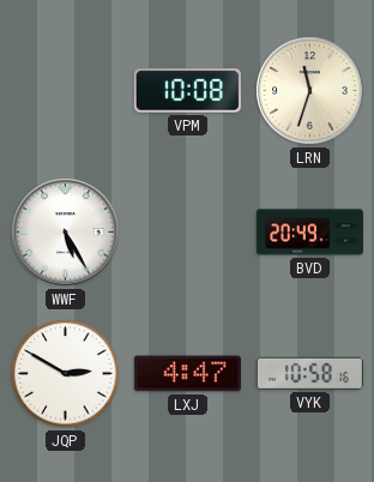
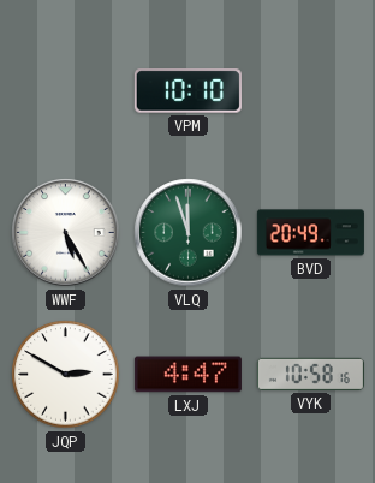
VPM: 10:08 -> 10:10
LRN: 11:33 -> none
VLQ: none -> 11:57
